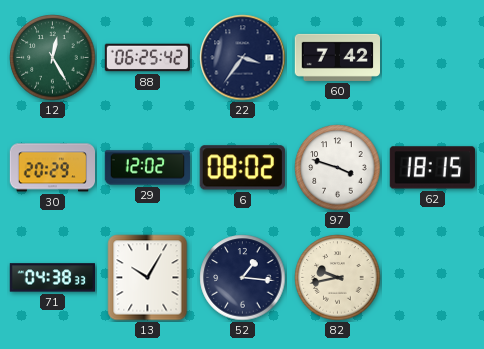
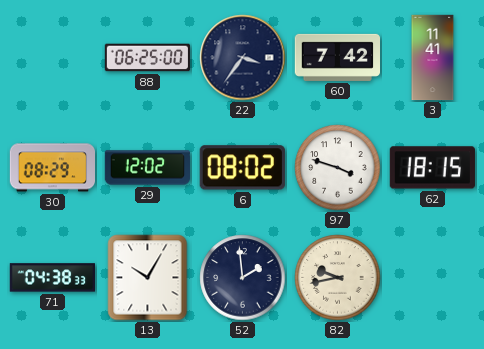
12: 12:25 -> none
88: 06:25:42 -> 06:25:00
3: none -> 11:41
30: 20:29 -> 08:29
52: 1:16 -> 1:59
